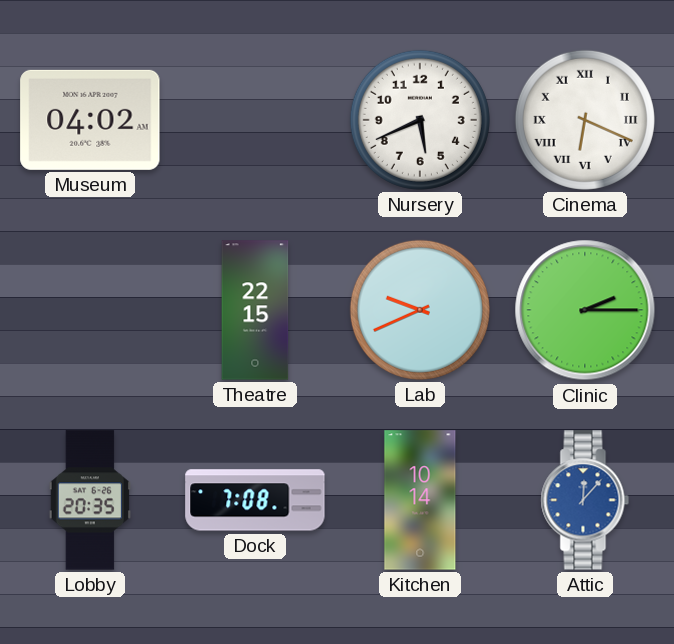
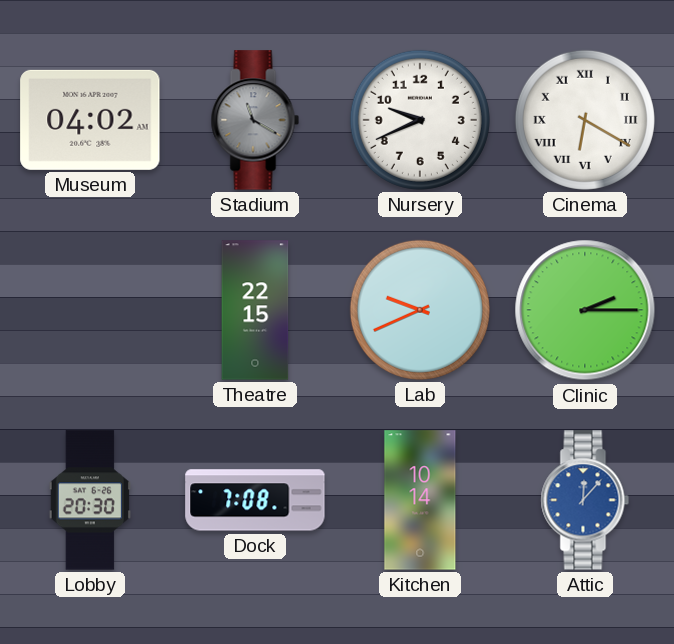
Stadium: none -> 11:20
Nursery: 5:41 -> 9:41
Cinema: 6:19 -> 6:20
Lobby: 20:35 -> 20:30
